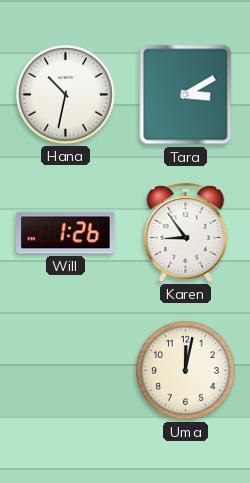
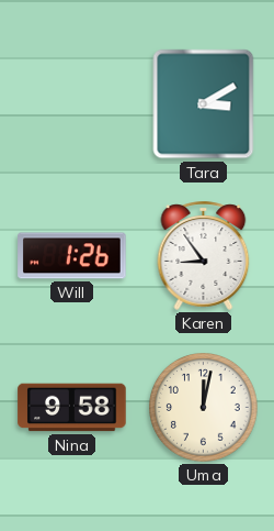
Hana: 10:32 -> none
Nina: none -> 9:58
